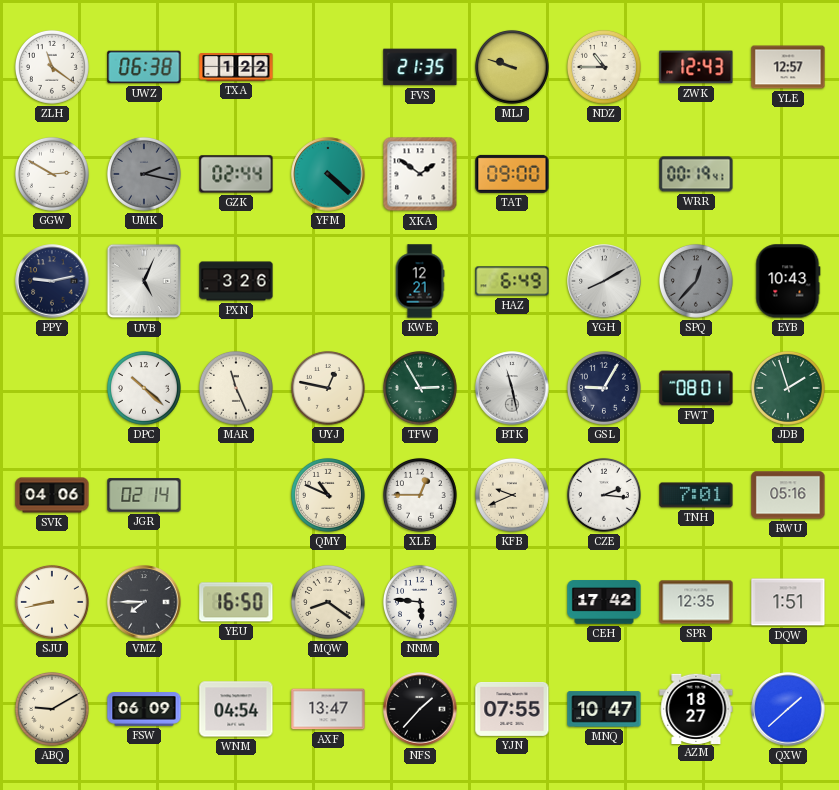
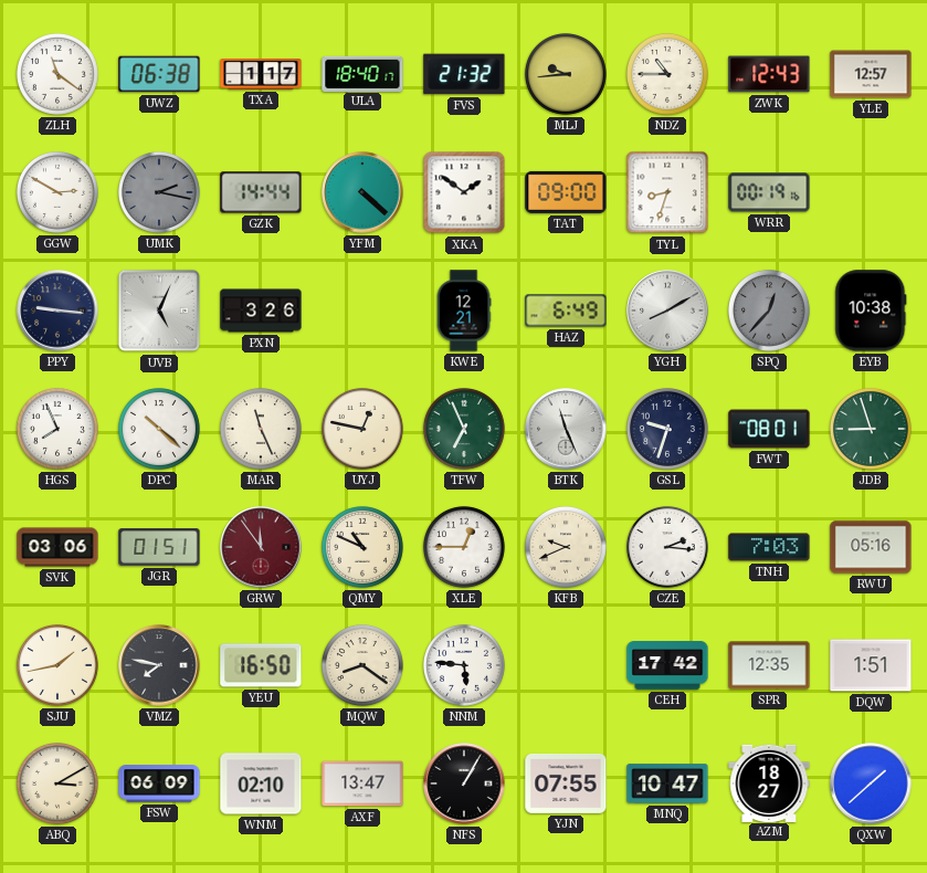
TXA: 1:22 -> 1:17
ULA: none -> 18:40
FVS: 21:35 -> 21:32
MLJ: 9:48 -> 9:44
GZK: 02:44 -> 14:44
TYL: none -> 8:33
WRR: 00:19:41 -> 00:19:16
PPY: 9:13 -> 9:16
EYB: 10:43 -> 10:38
HGS: none -> 7:56
TFW: 2:55 -> 6:56
BTK: 11:28 -> 11:26
GSL: 9:05 -> 9:33
JDB: 1:57 -> 8:57
SVK: 04:06 -> 03:06
JGR: 02:14 -> 01:51
GRW: none -> 11:54
TNH: 7:01 -> 7:03
SJU: 8:43 -> 1:43
VMZ: 7:45 -> 7:47
ABQ: 9:10 -> 3:10
WNM: 04:54 -> 02:10
NFS: 1:37 -> 1:05
